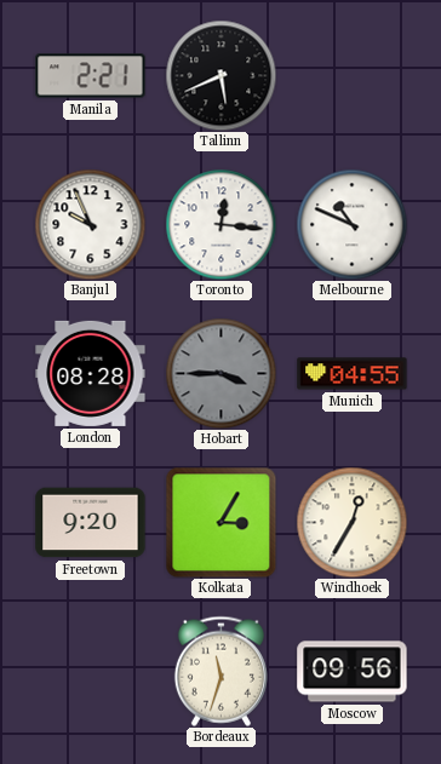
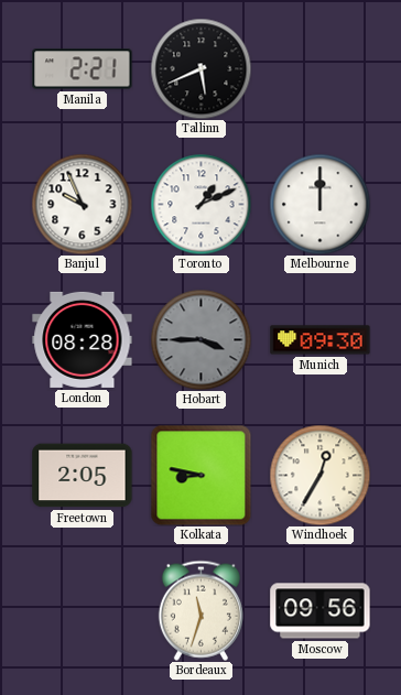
Toronto: 12:16 -> 1:11
Melbourne: 10:49 -> 12:00
Munich: 04:55 -> 09:30
Freetown: 9:20 -> 2:05
Kolkata: 3:05 -> 8:47
